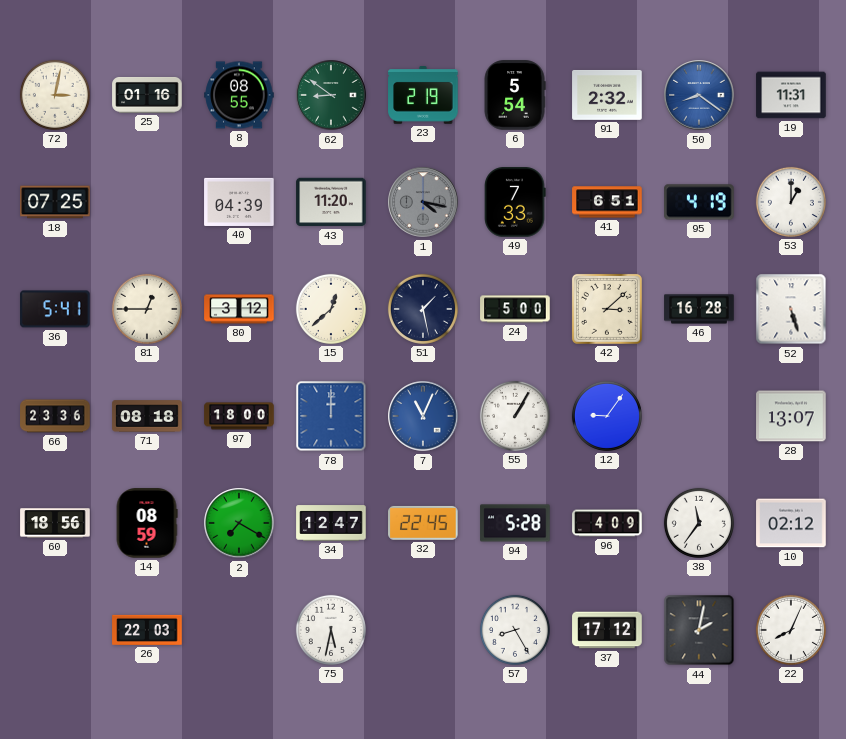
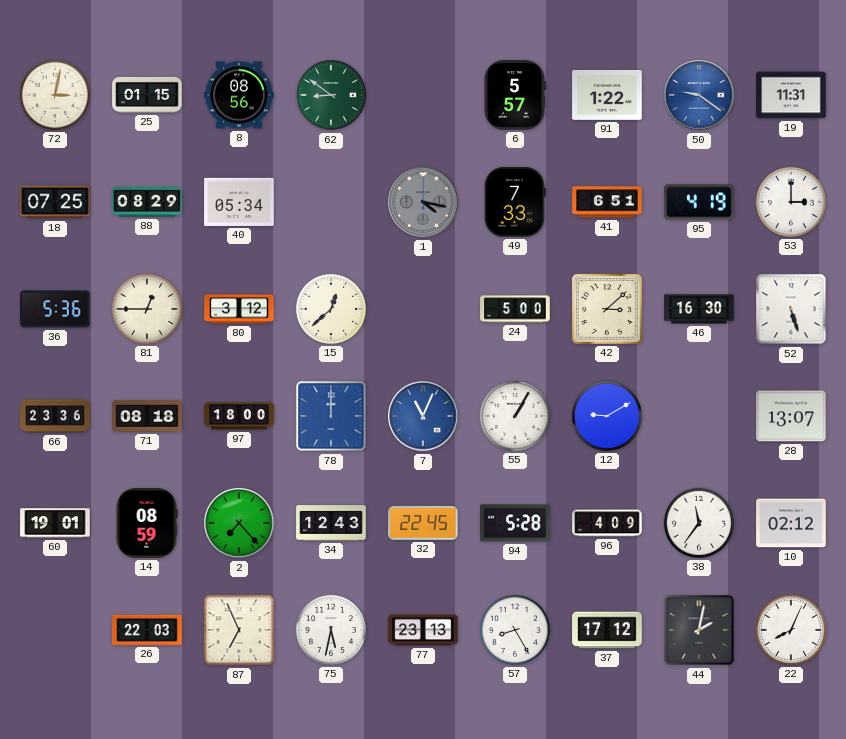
25: 01:16 -> 01:15
8: 08:55 -> 08:56
23: 2:19 -> none
6: 5:54 -> 5:57
91: 2:32 -> 1:22
50: 8:21 -> 9:21
88: none -> 08:29
40: 04:39 -> 05:34
43: 11:20 -> none
53: 1:00 -> 3:00
36: 5:41 -> 5:36
51: 1:28 -> none
46: 16:28 -> 16:30
12: 9:06 -> 9:10
60: 18:56 -> 19:01
2: 7:20 -> 7:23
34: 12:47 -> 12:43
87: none -> 6:56
77: none -> 23:13
